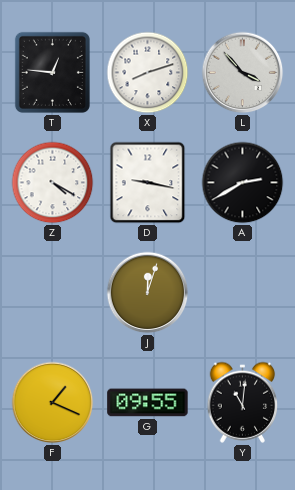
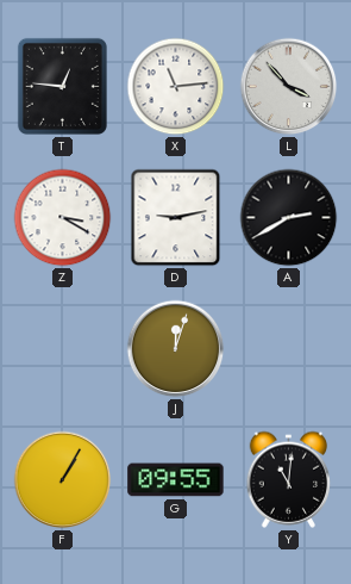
X: 8:12 -> 11:14
Z: 4:20 -> 3:20
D: 9:17 -> 9:13
F: 1:19 -> 1:05
